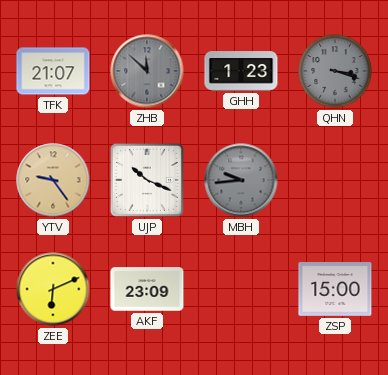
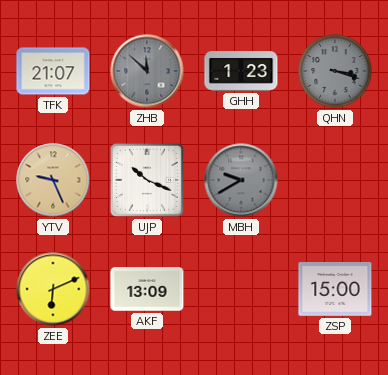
YTV: 9:24 -> 9:26
MBH: 9:44 -> 9:40
AKF: 23:09 -> 13:09
